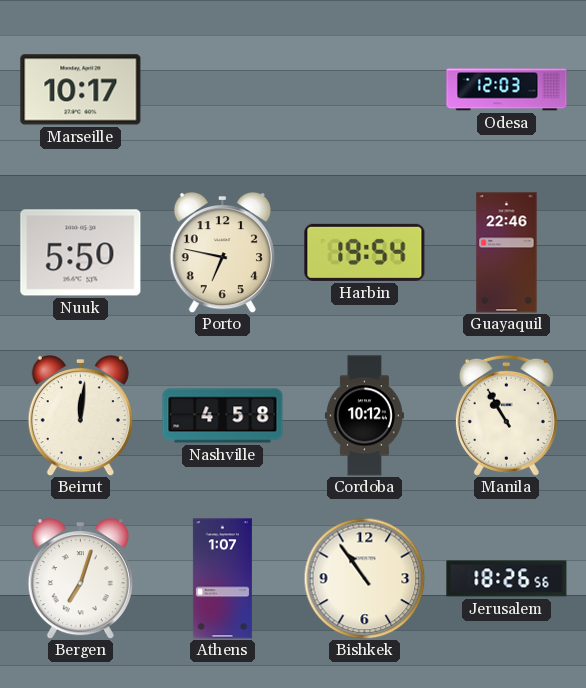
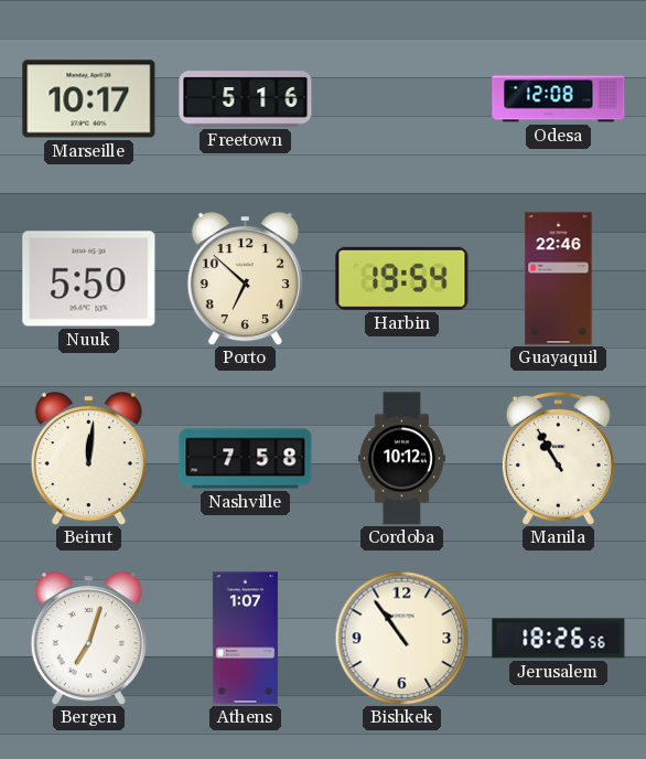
Freetown: none -> 5:16
Odesa: 12:03 -> 12:08
Porto: 6:47 -> 6:52
Nashville: 4:58 -> 7:58
